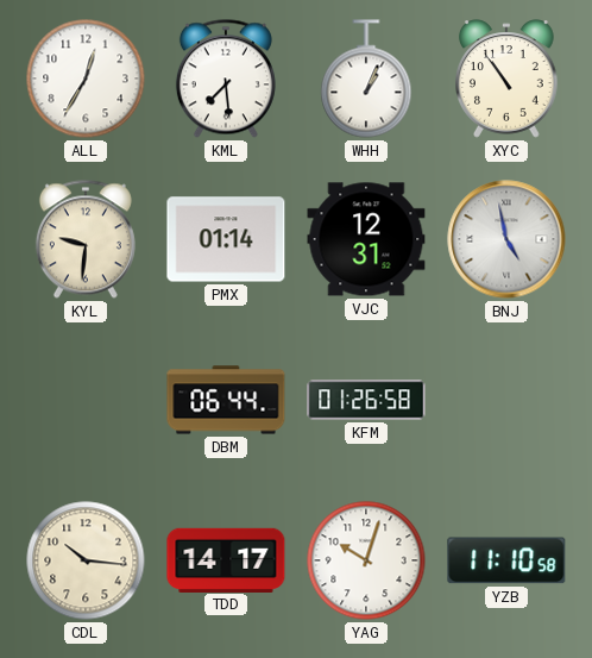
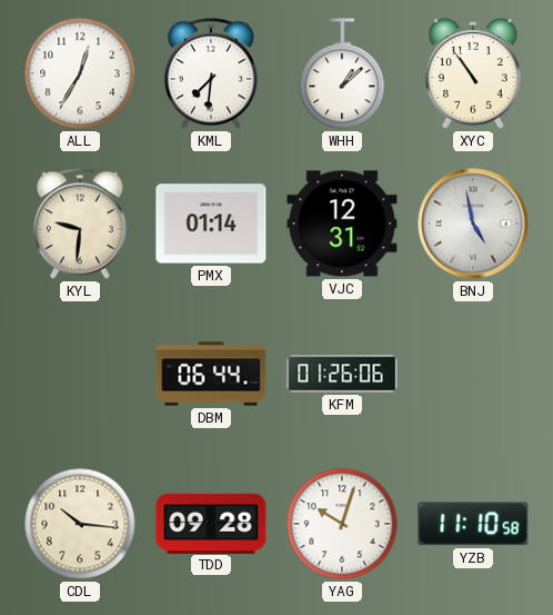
KML: 7:29 -> 7:31
WHH: 1:04 -> 1:08
KFM: 01:26:58 -> 01:26:06
TDD: 14:17 -> 09:28
